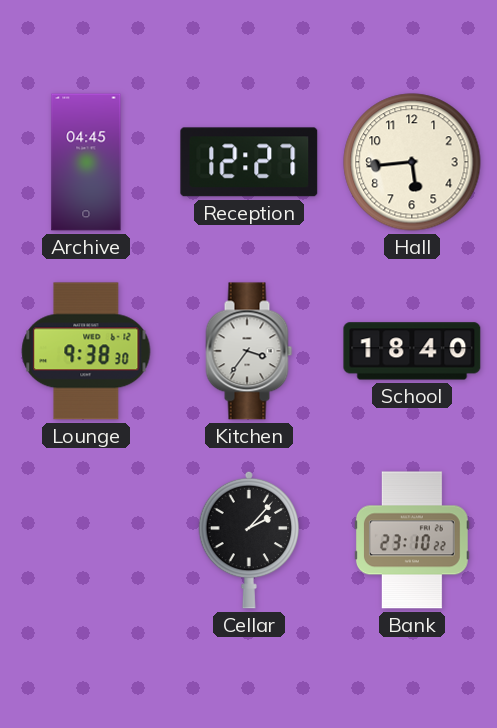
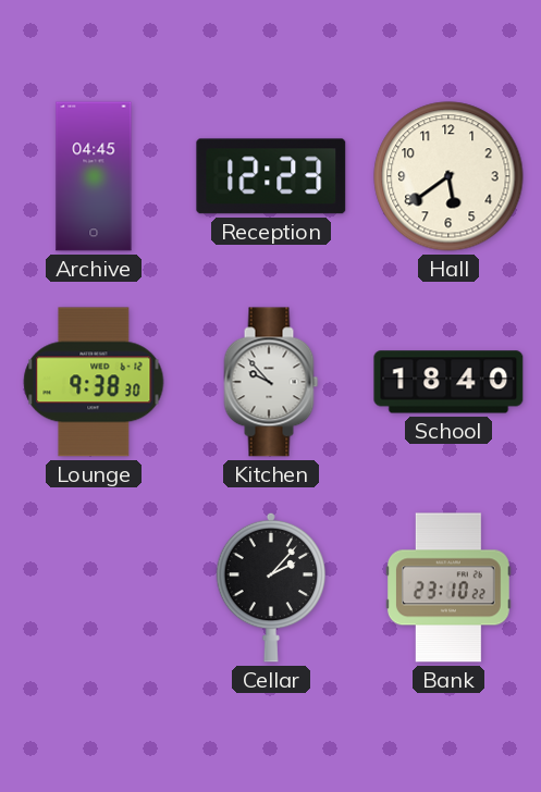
Reception: 12:27 -> 12:23
Hall: 5:44 -> 5:39
Kitchen: 3:36 -> 9:53
